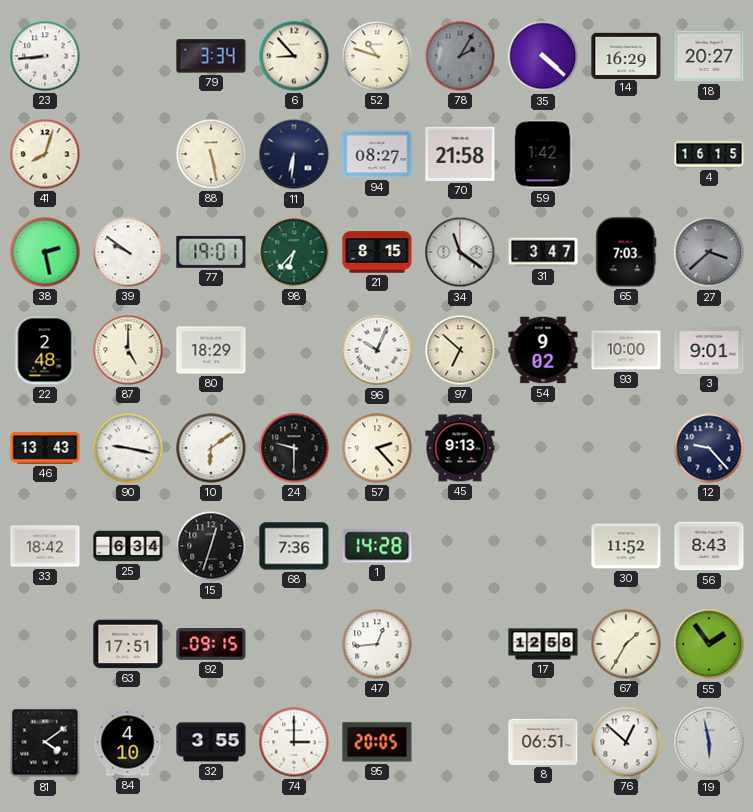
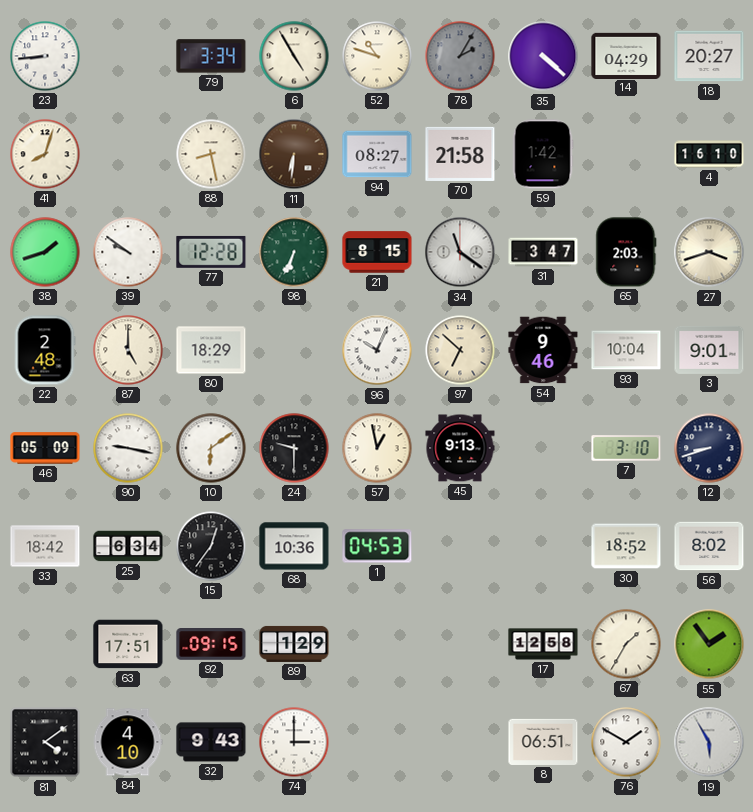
6: 8:53 -> 4:55
14: 16:29 -> 04:29
88: 5:28 -> 8:28
11 dial: navy -> brown
4: 16:15 -> 16:10
38: 2:28 -> 1:42
77: 19:01 -> 12:28
98: 6:37 -> 6:34
65: 7:03 -> 2:03
27: 3:38 -> 3:42
27 dial: grey -> cream
54: 9:02 -> 9:46
93: 10:00 -> 10:04
46: 13:43 -> 05:09
57: 2:23 -> 12:58
7: none -> 3:10
12: 9:23 -> 8:42
15: 12:33 -> 12:36
68: 7:36 -> 10:36
1: 14:28 -> 04:53
30: 11:52 -> 18:52
56: 8:43 -> 8:02
89: none -> 1:29
47: 12:44 -> none
32: 3:55 -> 9:43
95: 20:05 -> none
76: 12:52 -> 1:50
19: 5:58 -> 5:55
